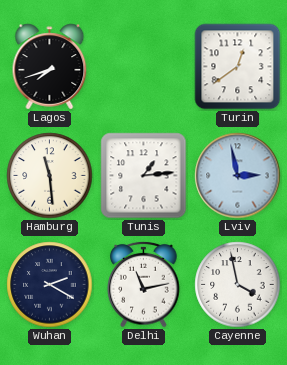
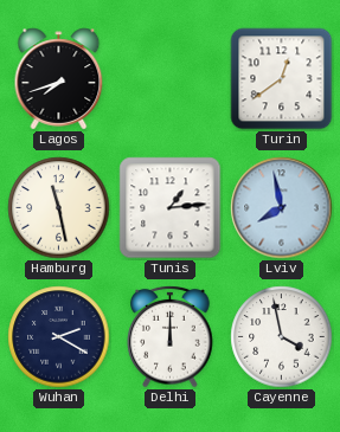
Hamburg: 11:29 -> 11:28
Lviv: 2:58 -> 7:58
Delhi: 11:13 -> 12:00
